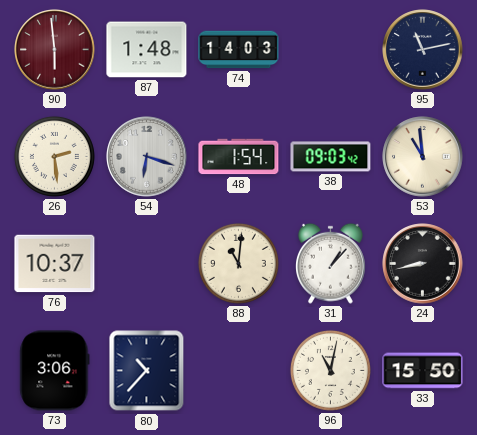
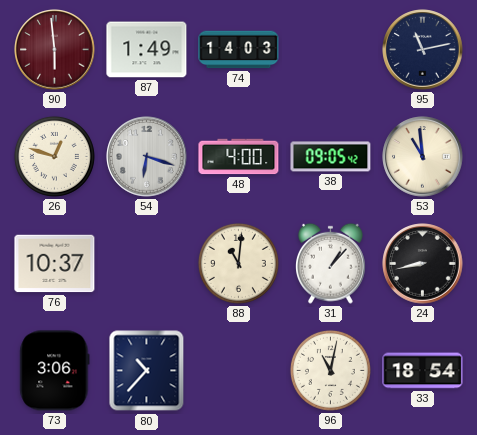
87: 1:48 -> 1:49
26: 2:29 -> 12:48
48: 1:54 -> 4:00
38: 09:03 -> 09:05
33: 15:50 -> 18:54
